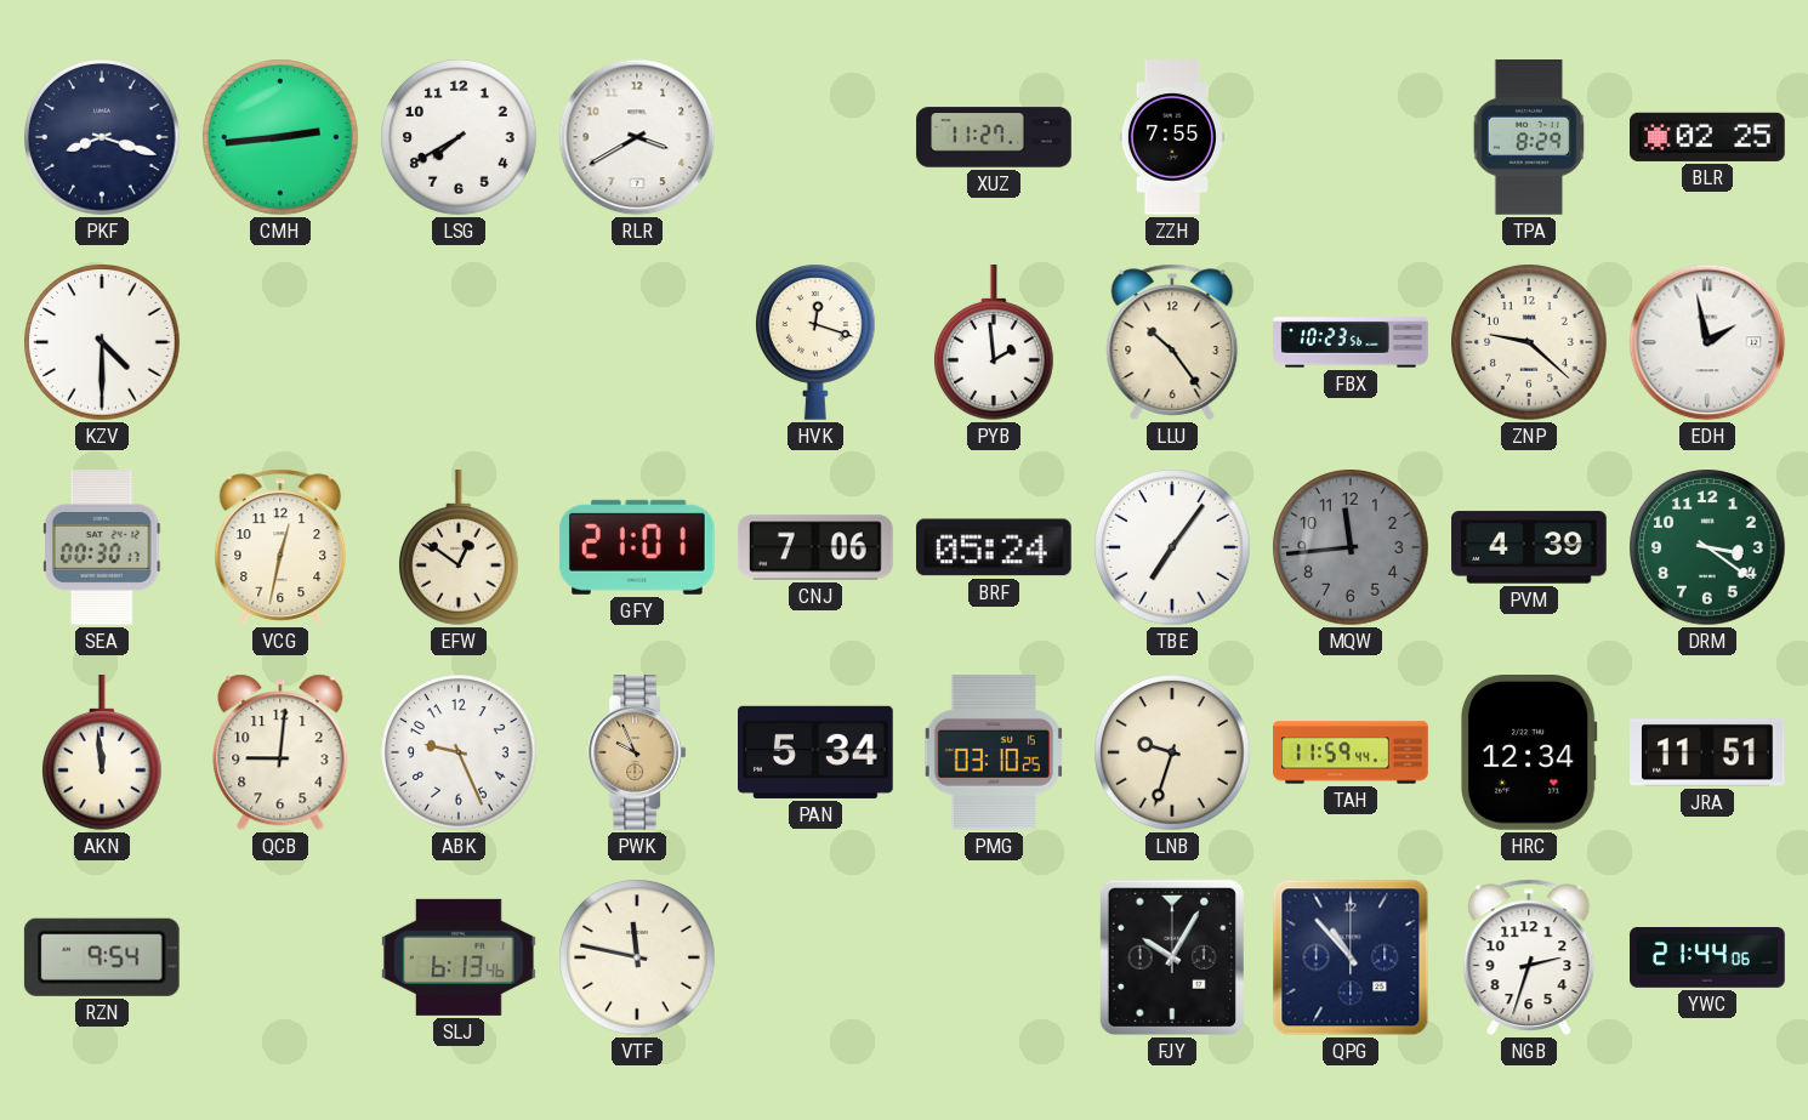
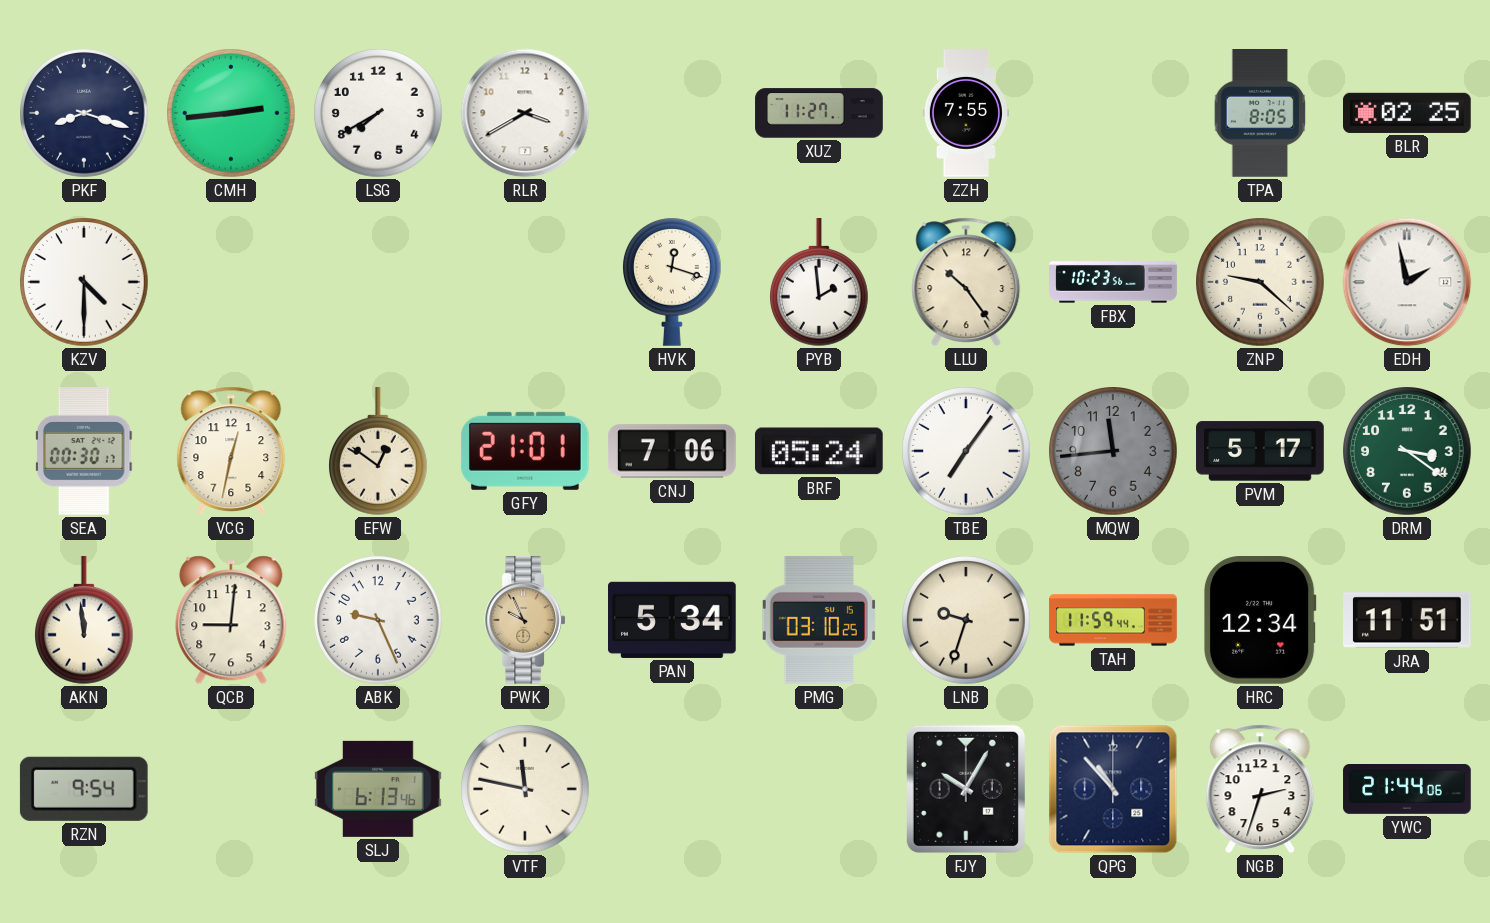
TPA: 8:29 -> 8:05
PVM: 4:39 -> 5:17
